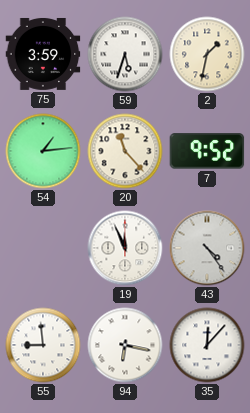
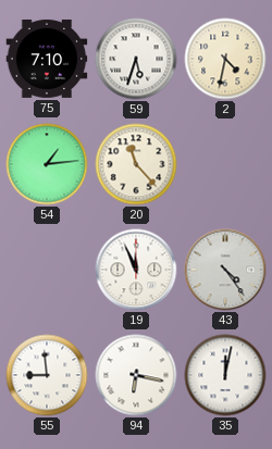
75: 3:59 -> 7:10
2: 1:32 -> 4:32
7: 9:52 -> none
35: 12:07 -> 12:02
